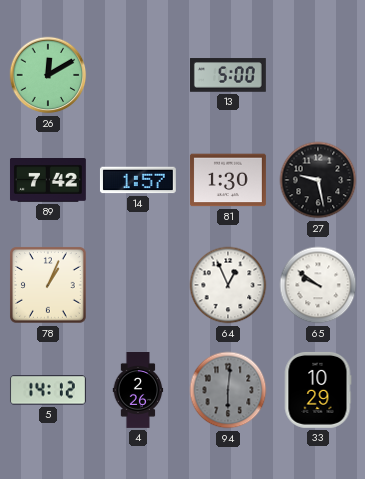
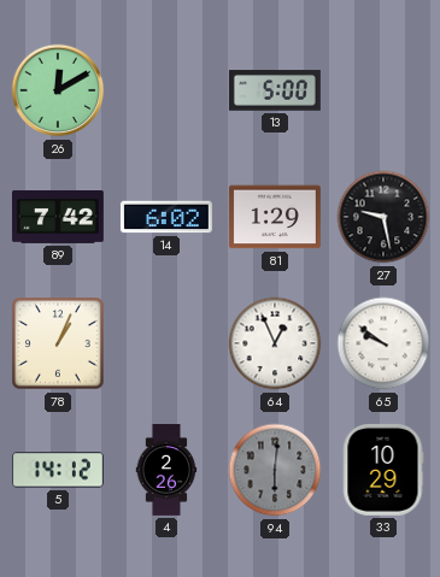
14: 1:57 -> 6:02
81: 1:30 -> 1:29
